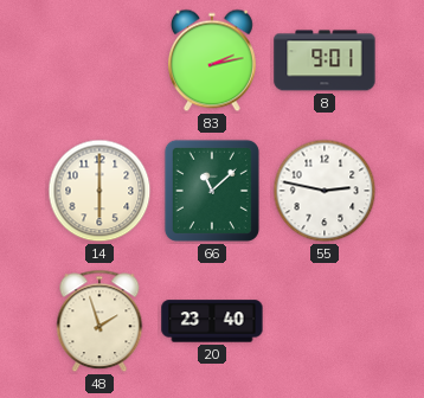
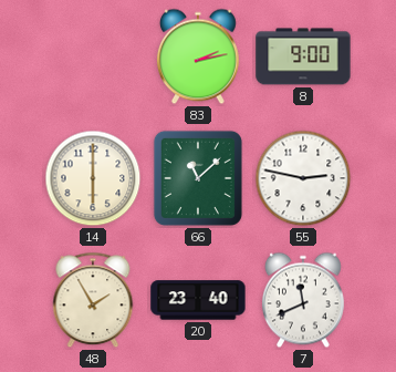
8: 9:01 -> 9:00
48: 1:57 -> 1:55
7: none -> 11:41
